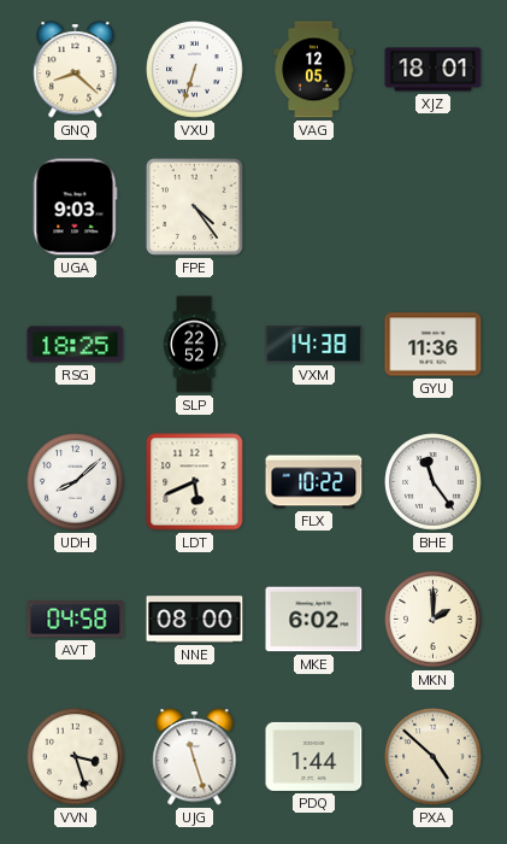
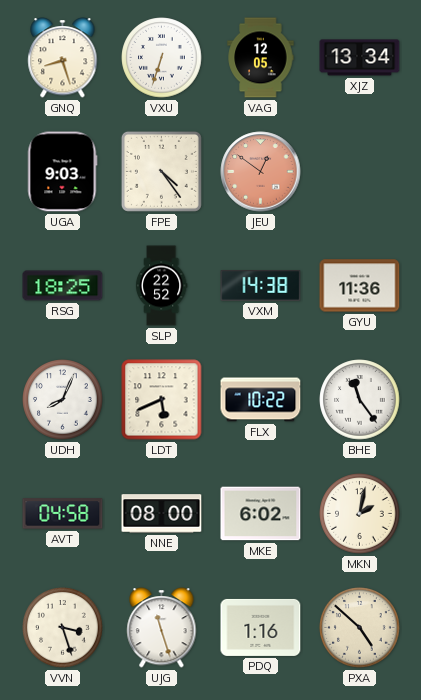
GNQ: 8:22 -> 8:27
XJZ: 18:01 -> 13:34
JEU: none -> 12:51
UDH: 8:08 -> 8:04
MKN: 2:00 -> 2:02
PDQ: 1:44 -> 1:16
